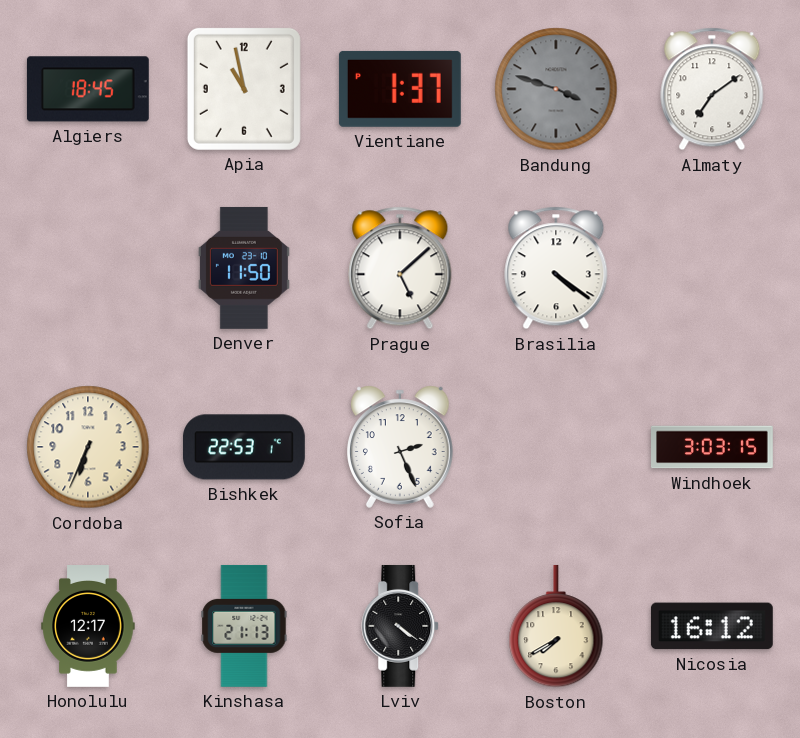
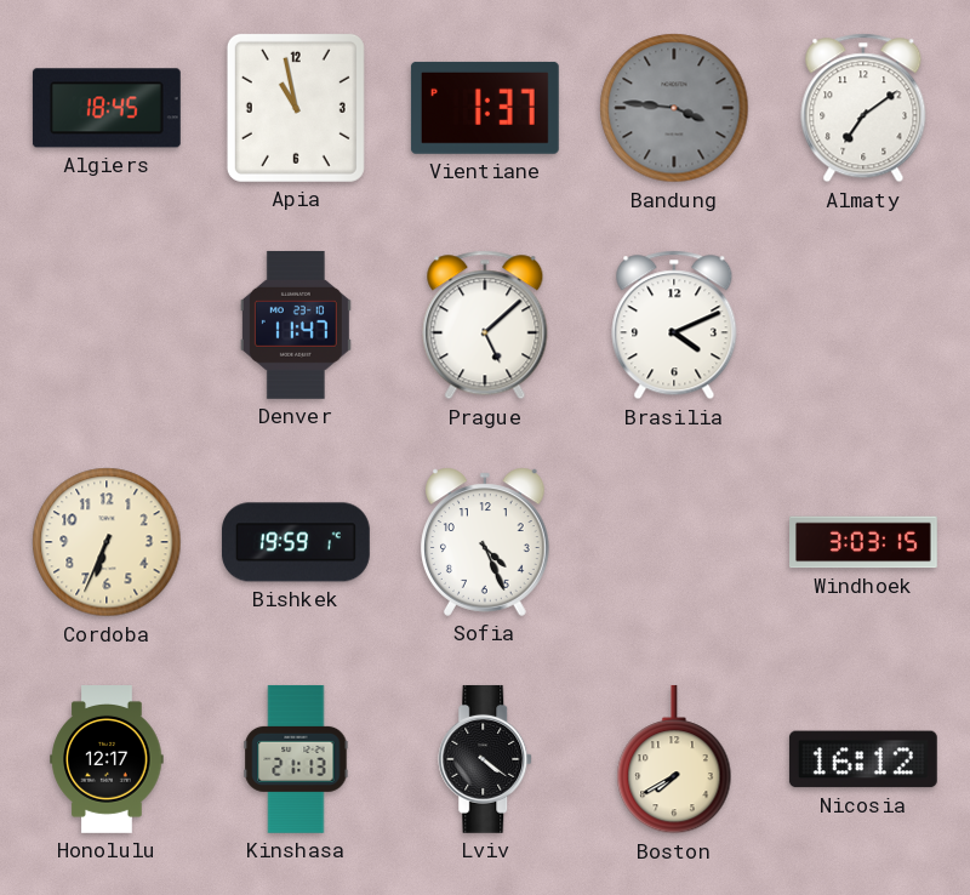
Bandung: 3:48 -> 3:46
Denver: 11:50 -> 11:47
Brasilia: 4:21 -> 4:11
Bishkek: 22:53 -> 19:59
Sofia: 2:26 -> 4:26
